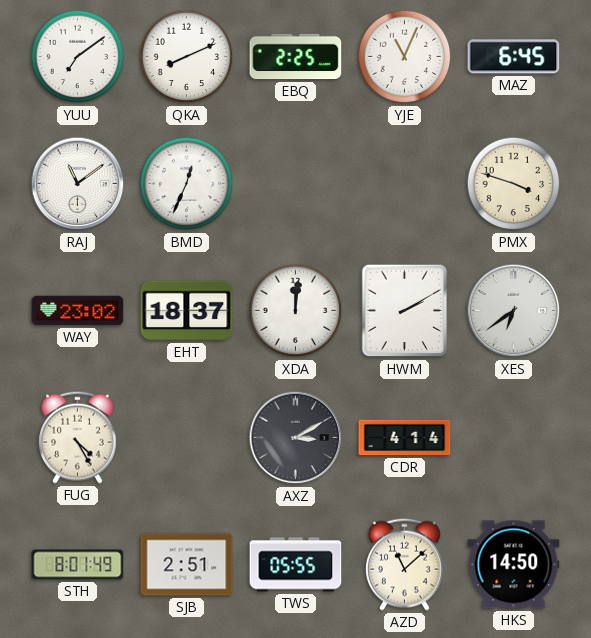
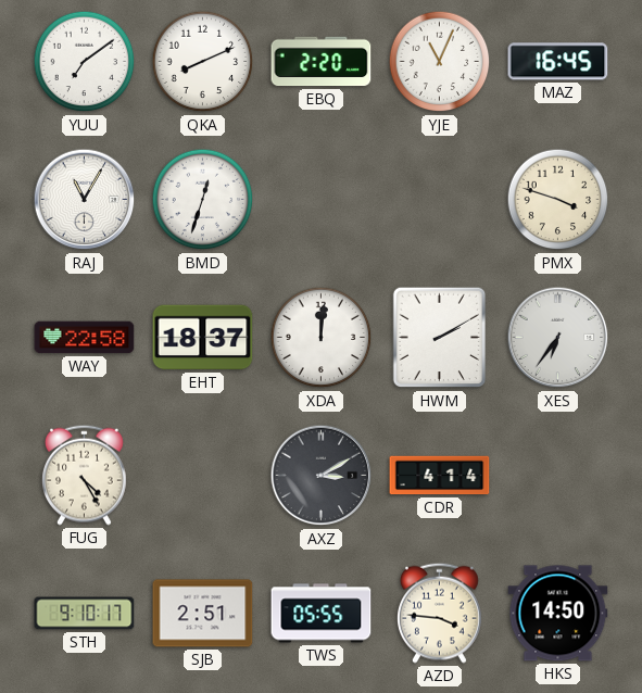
EBQ: 2:25 -> 2:20
MAZ: 6:45 -> 16:45
RAJ: 11:09 -> 11:05
BMD: 12:34 -> 12:33
WAY: 23:02 -> 22:58
XES: 6:39 -> 6:36
STH: 8:01 -> 9:10
AZD: 11:08 -> 3:46
